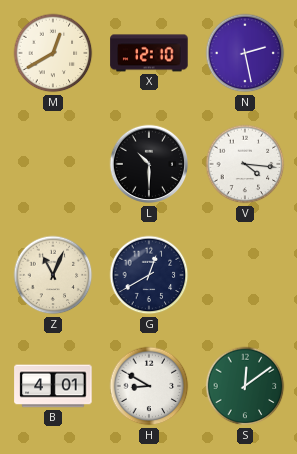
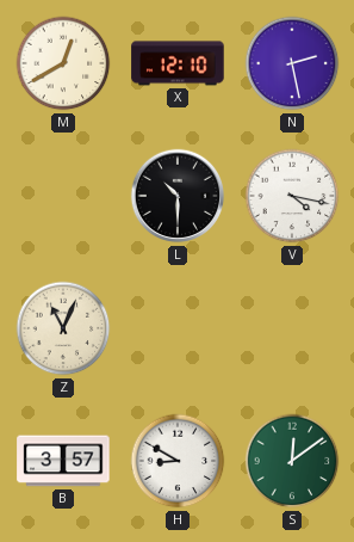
V: 4:16 -> 4:17
G: 12:40 -> none
B: 4:01 -> 3:57
